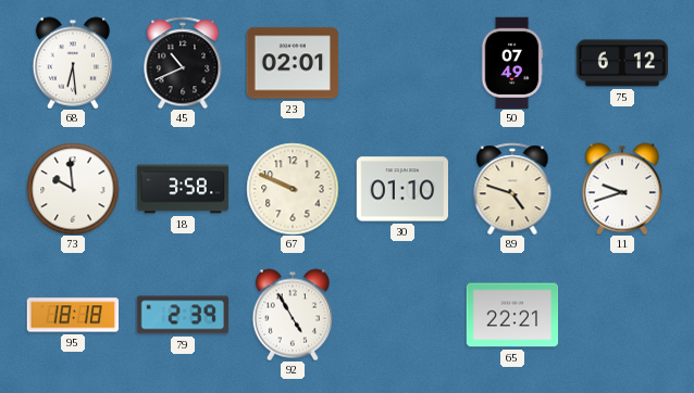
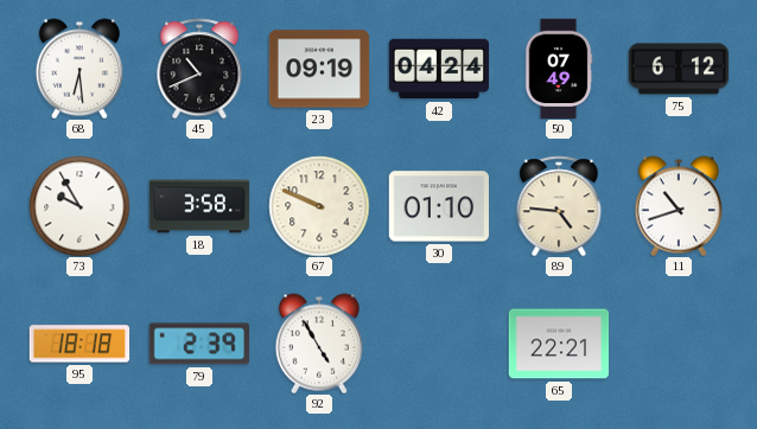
23: 02:01 -> 09:19
42: none -> 04:24
73: 9:59 -> 9:55
89: 4:48 -> 4:46
11: 9:42 -> 10:42
